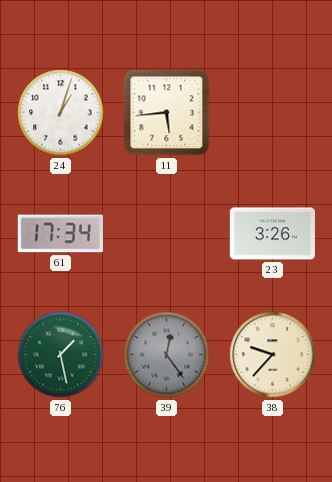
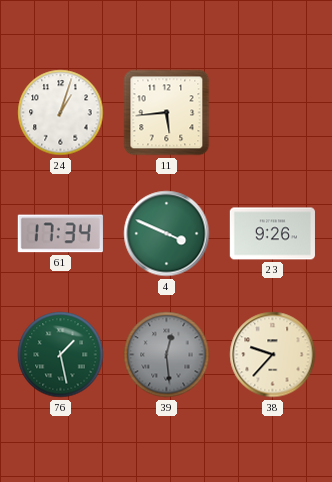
4: none -> 3:49
23: 3:26 -> 9:26
39: 12:24 -> 12:29
